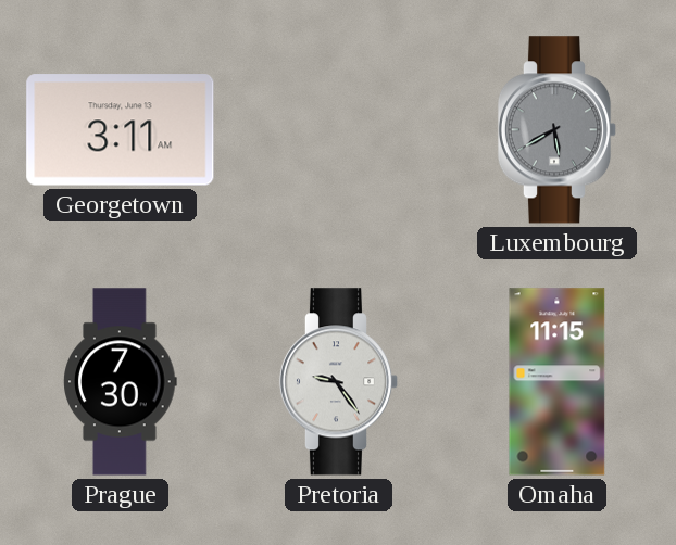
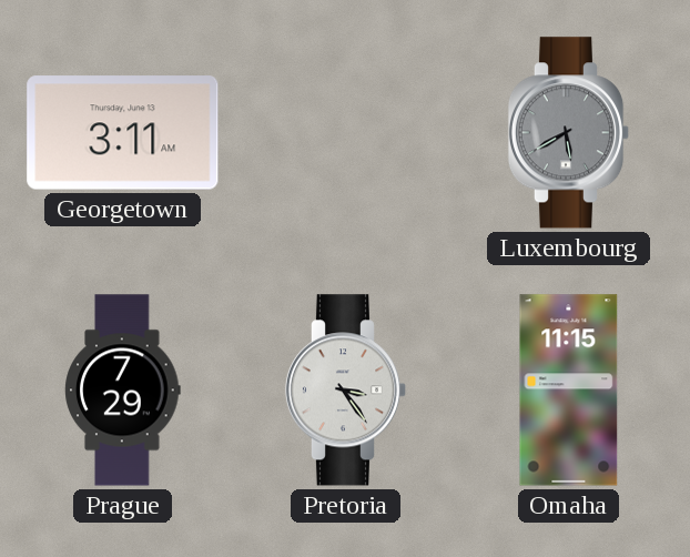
Prague: 7:30 -> 7:29
Pretoria: 9:24 -> 3:24
